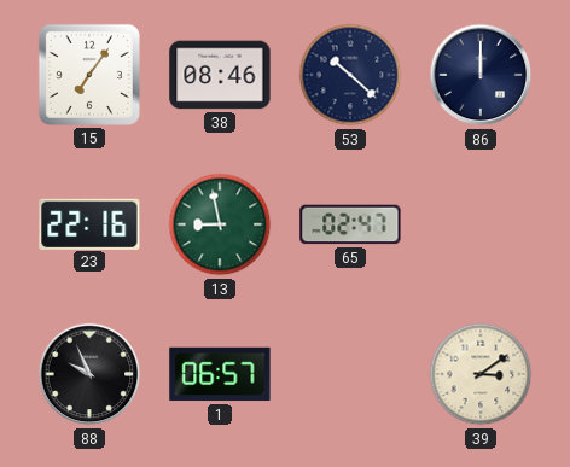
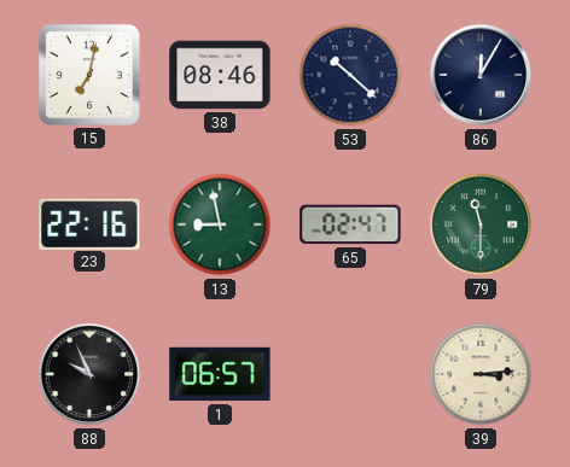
15: 7:06 -> 7:02
86: 12:00 -> 12:05
79: none -> 11:30
39: 3:09 -> 3:14
